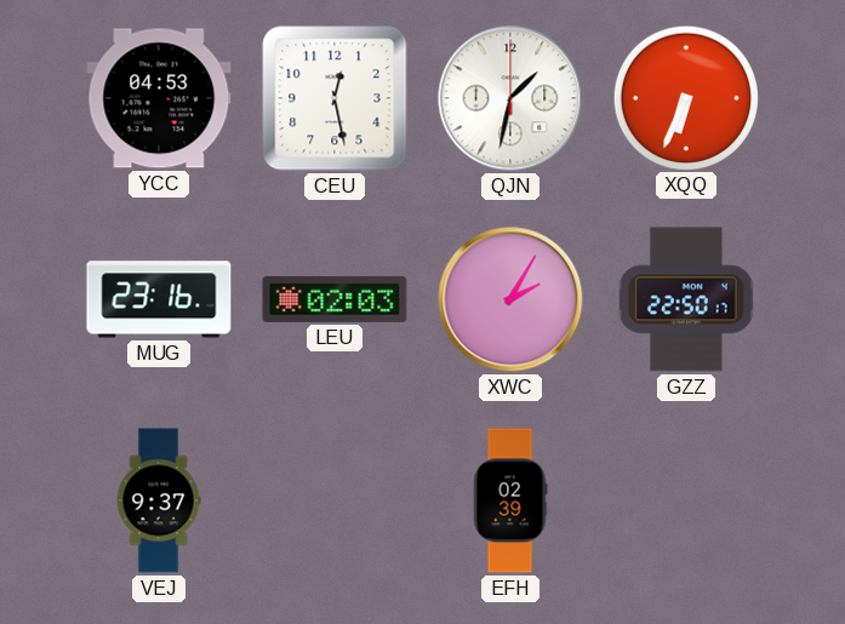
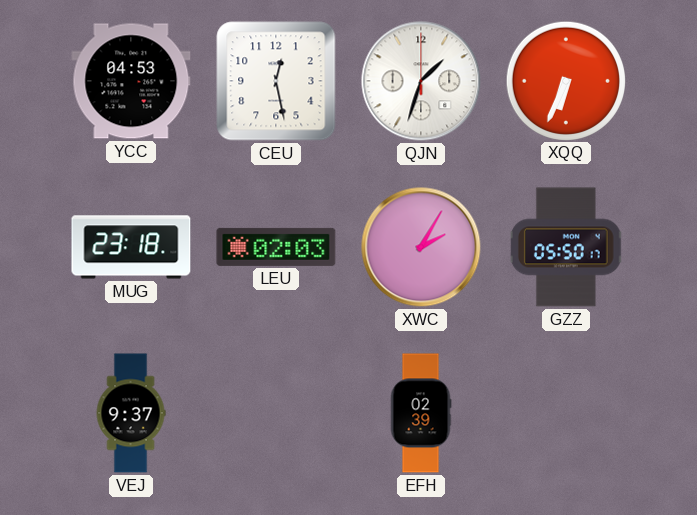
QJN: 1:32 -> 1:33
MUG: 23:16 -> 23:18
GZZ: 22:50 -> 05:50
